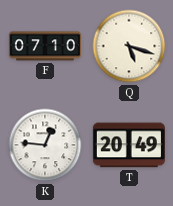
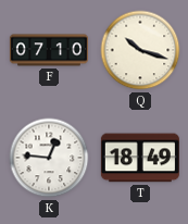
Q: 5:18 -> 10:18
T: 20:49 -> 18:49
